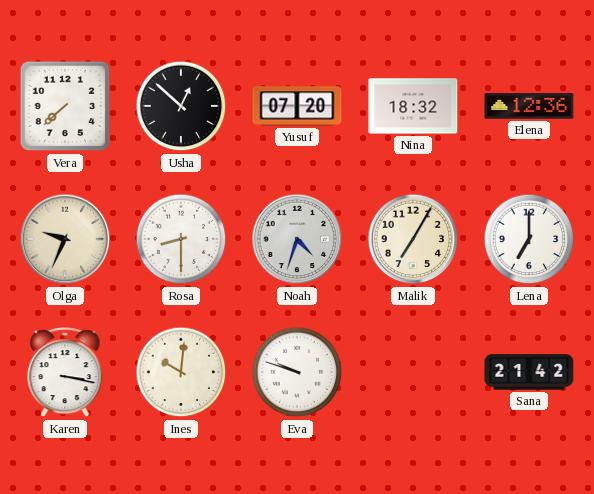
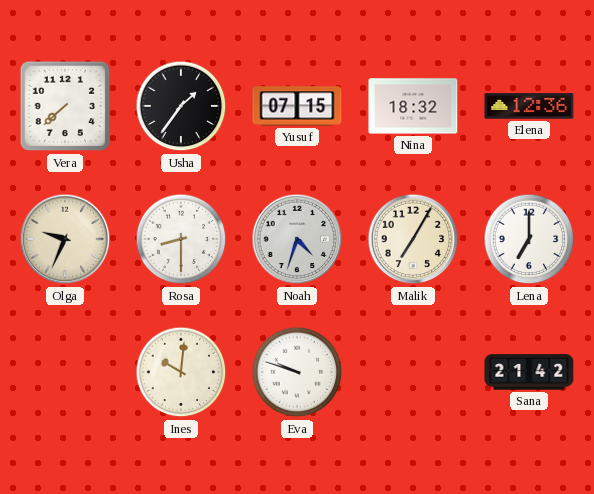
Usha: 12:52 -> 1:36
Yusuf: 07:20 -> 07:15
Karen: 3:17 -> none
